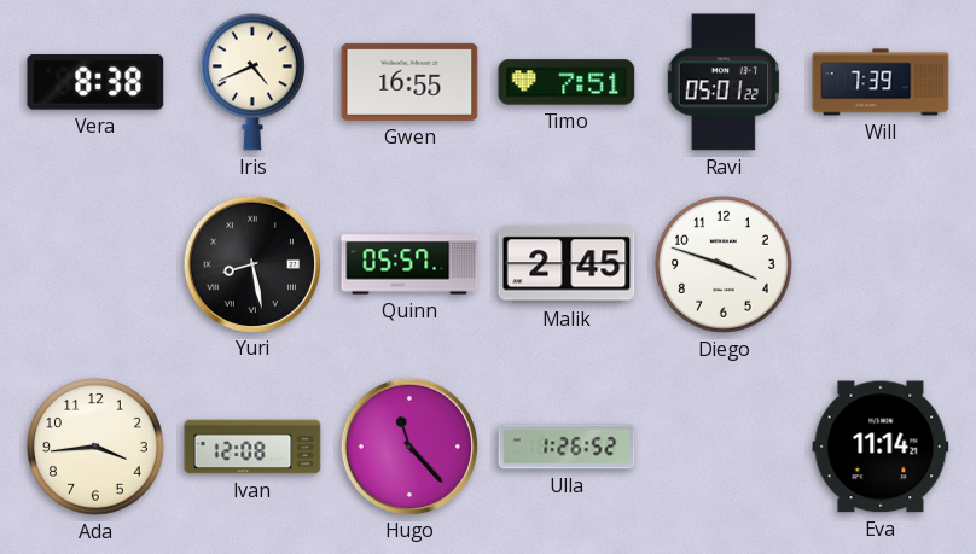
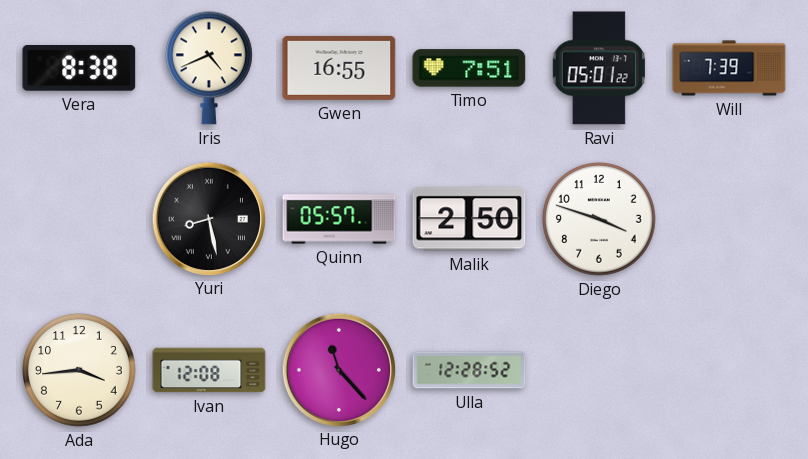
Malik: 2:45 -> 2:50
Ulla: 1:26 -> 12:28
Eva: 11:14 -> none
